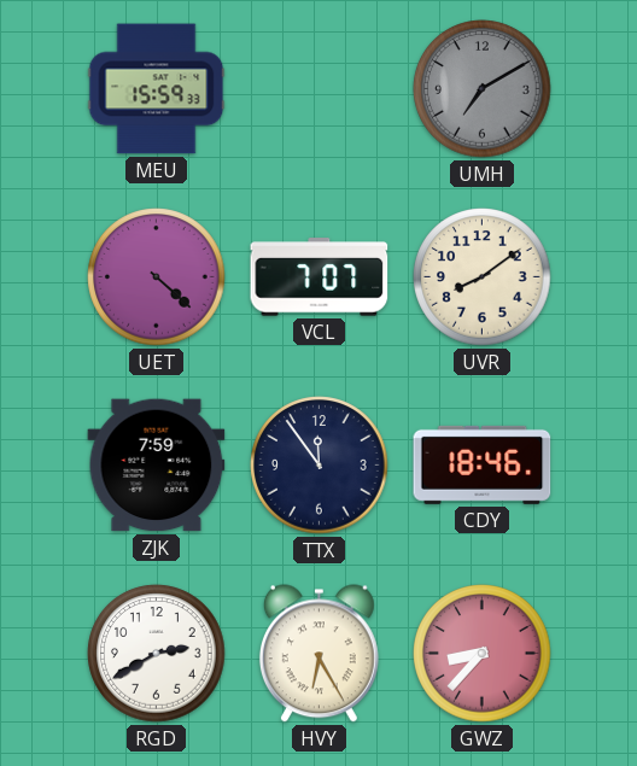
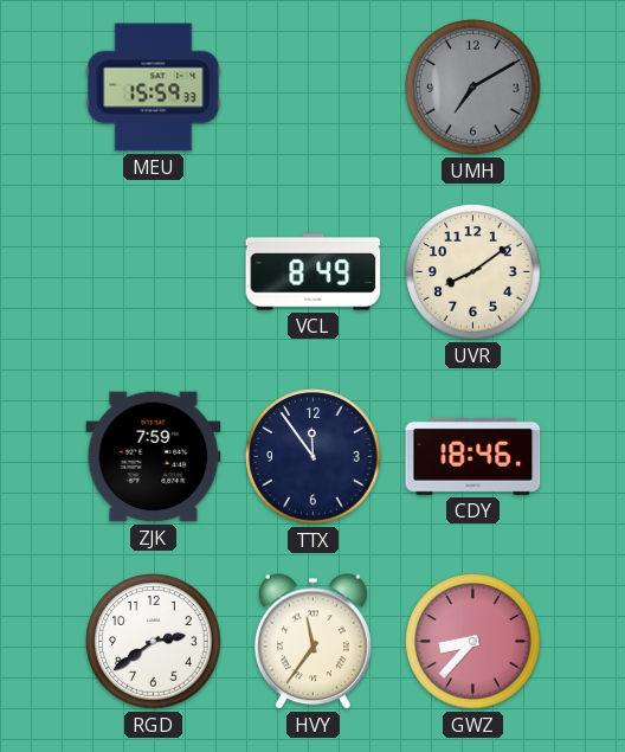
UET: 4:22 -> none
VCL: 7:07 -> 8:49
RGD: 2:40 -> 2:39
HVY: 6:25 -> 11:36
